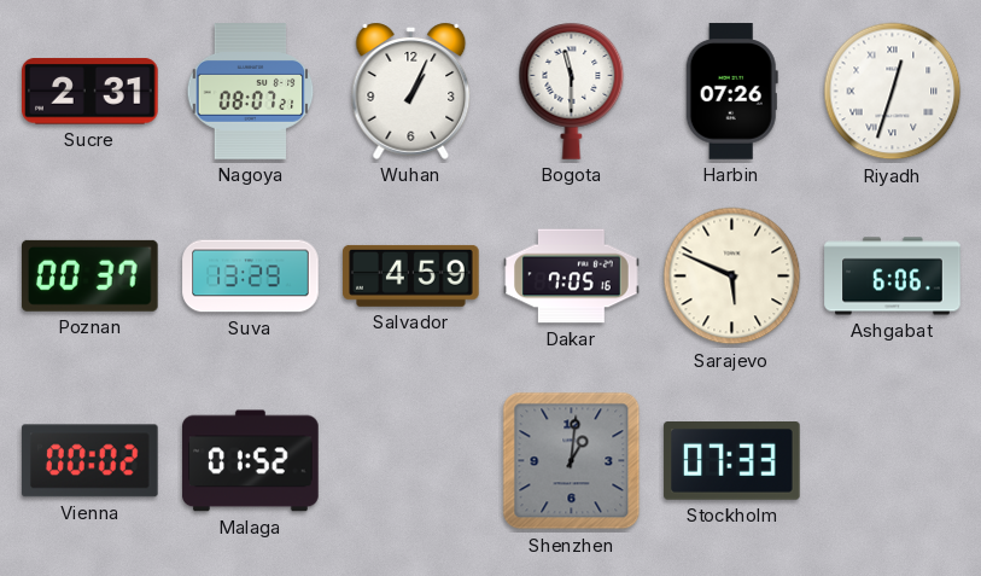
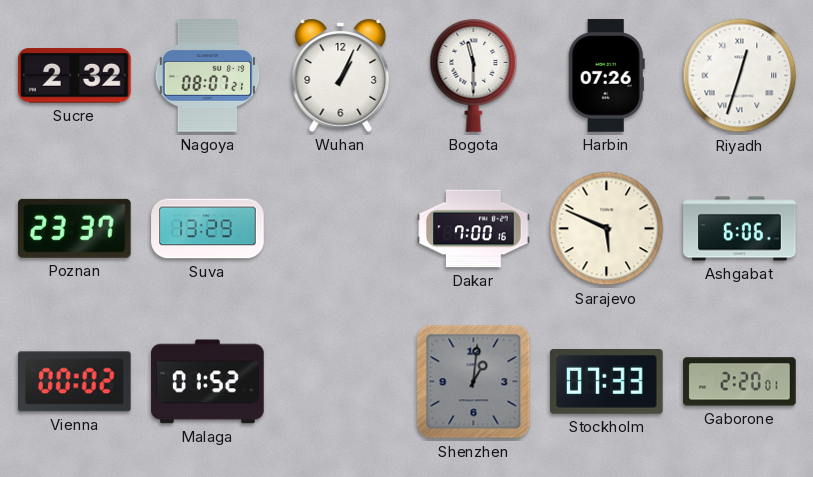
Sucre: 2:31 -> 2:32
Poznan: 00:37 -> 23:37
Salvador: 4:59 -> none
Dakar: 7:05 -> 7:00
Gaborone: none -> 2:20
